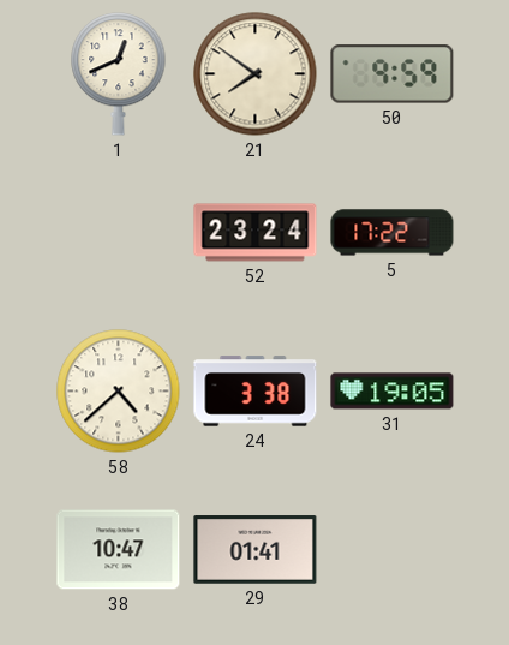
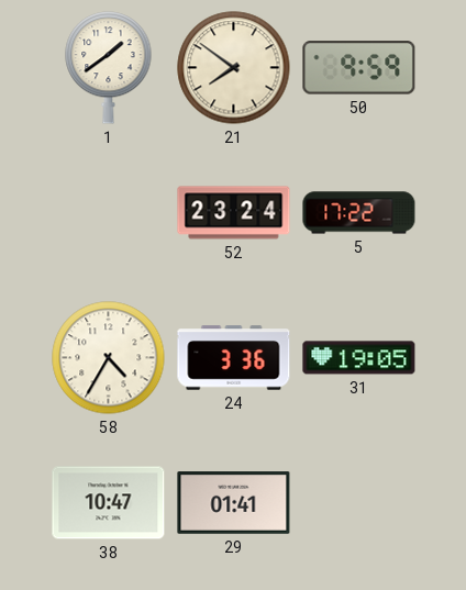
1: 12:41 -> 1:39
58: 4:38 -> 4:35
24: 3:38 -> 3:36
